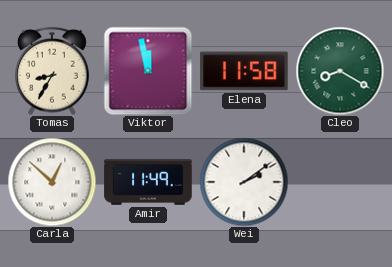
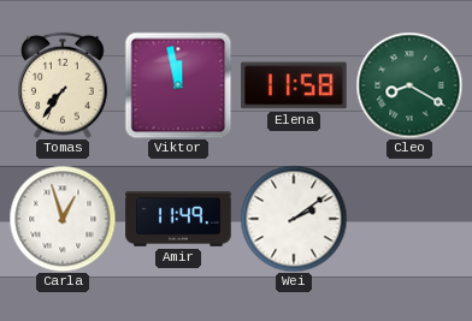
Tomas: 8:35 -> 7:36
Carla: 12:52 -> 12:57
